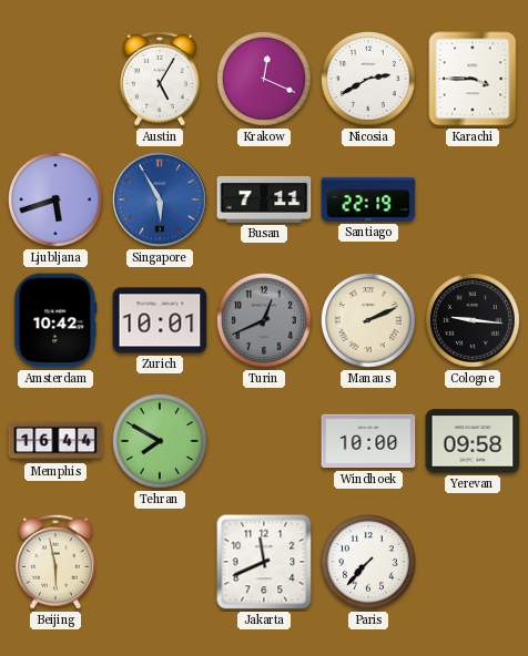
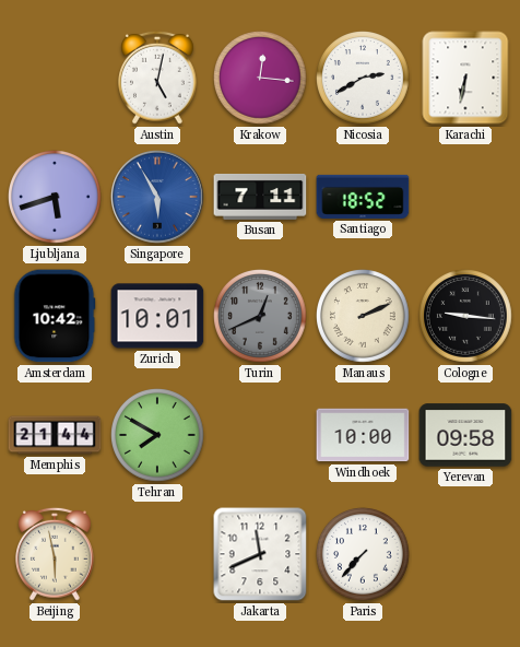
Austin: 5:05 -> 5:02
Krakow: 12:19 -> 12:16
Karachi: 3:45 -> 6:32
Santiago: 22:19 -> 18:52
Memphis: 16:44 -> 21:44
